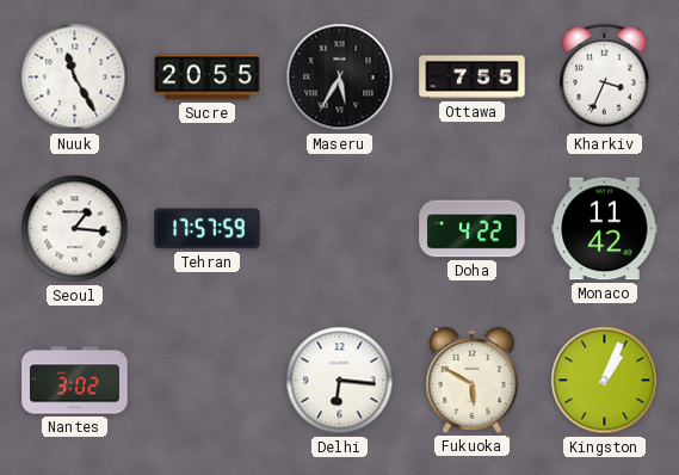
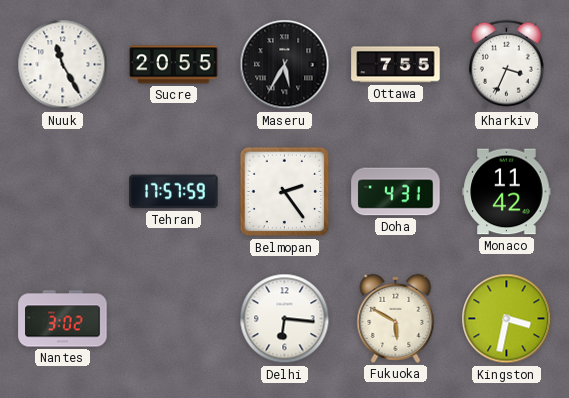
Seoul: 1:16 -> none
Belmopan: none -> 2:24
Doha: 4:22 -> 4:31
Kingston: 1:04 -> 3:32
